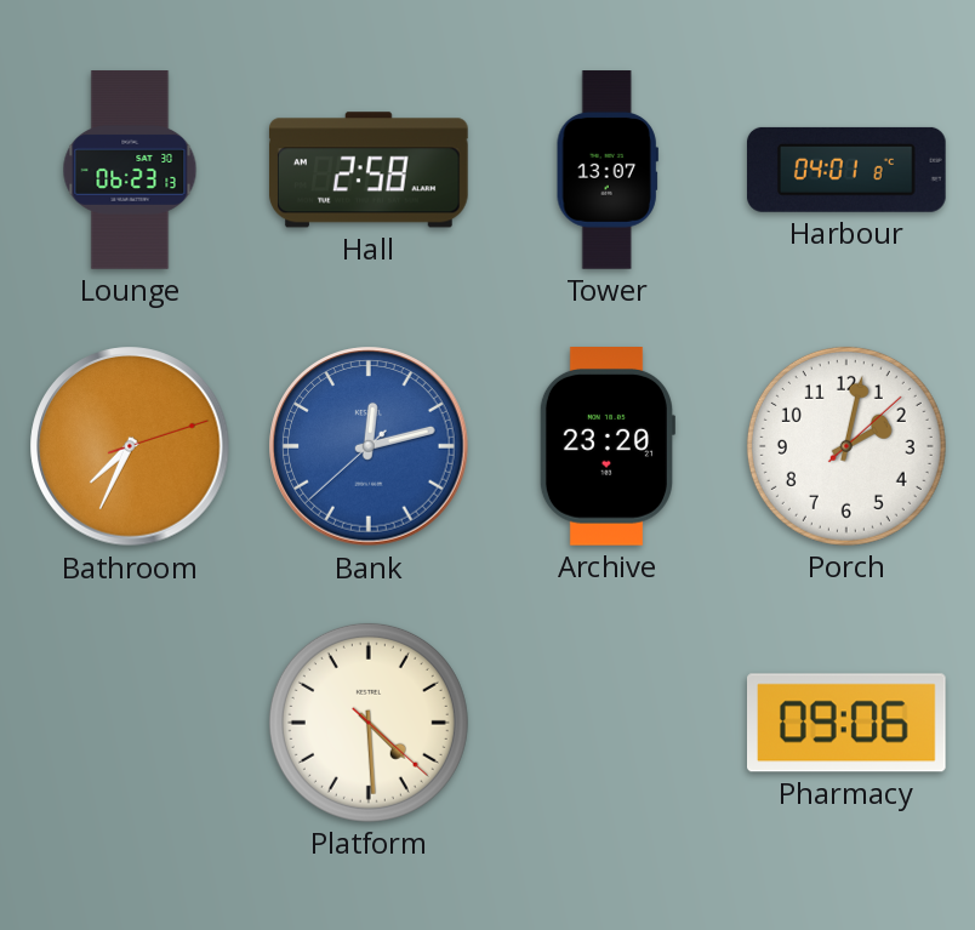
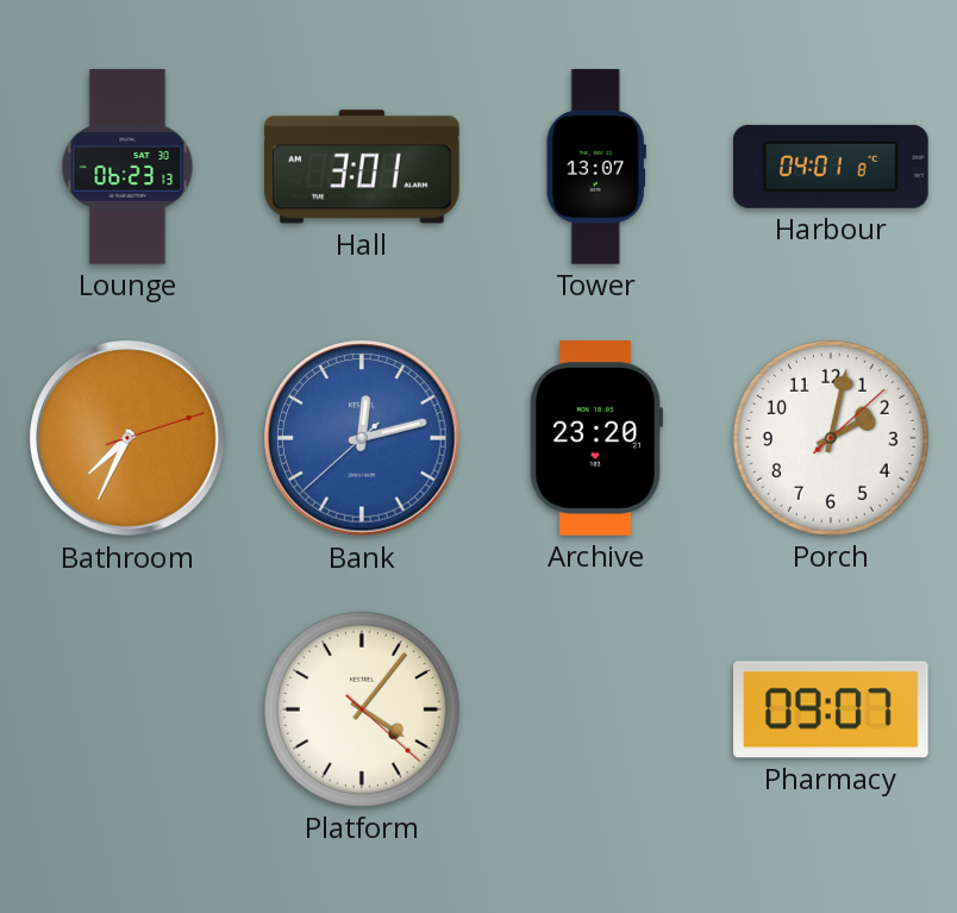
Hall: 2:58 -> 3:01
Platform: 4:29 -> 4:06
Pharmacy: 09:06 -> 09:07
